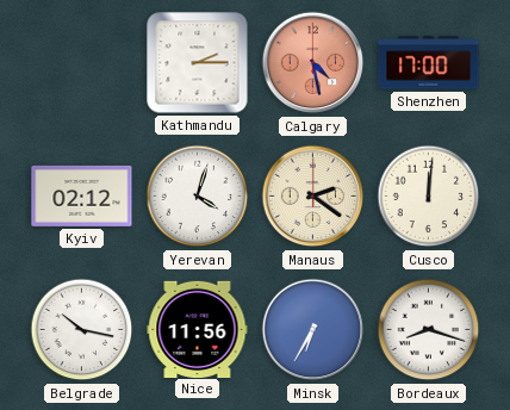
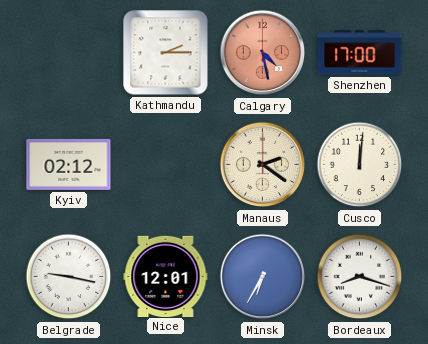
Yerevan: 4:03 -> none
Belgrade: 10:17 -> 9:17
Nice: 11:56 -> 12:01
